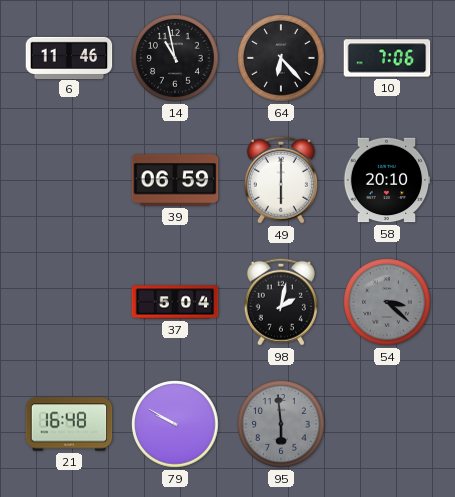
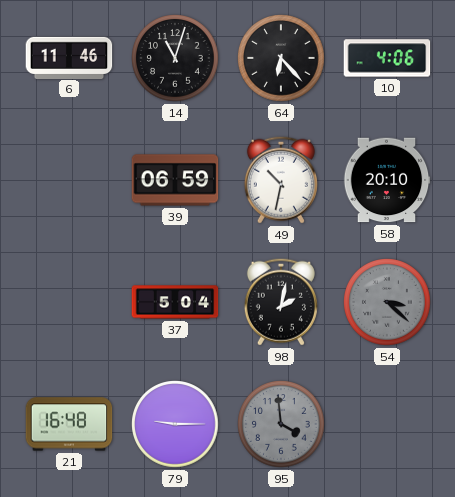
14: 10:58 -> 11:03
10: 7:06 -> 4:06
49: 6:00 -> 10:32
79: 9:50 -> 9:15
95: 5:59 -> 3:59
